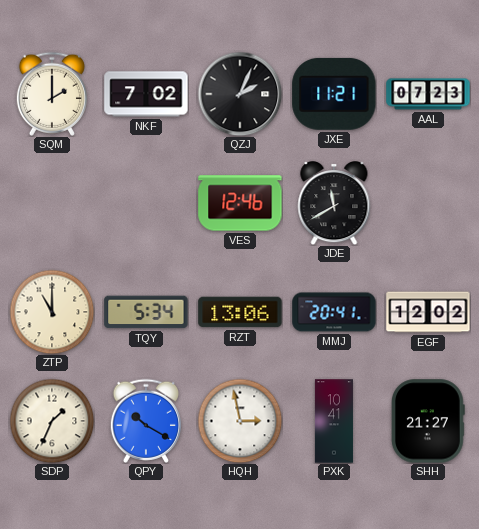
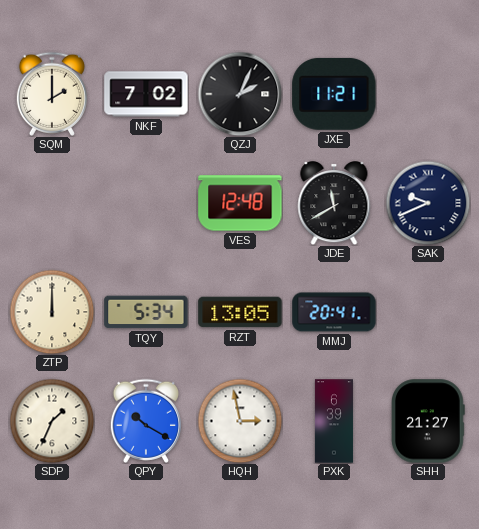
AAL: 07:23 -> none
VES: 12:46 -> 12:48
SAK: none -> 9:41
ZTP: 11:00 -> 12:00
RZT: 13:06 -> 13:05
EGF: 12:02 -> none
PXK: 10:41 -> 6:39
